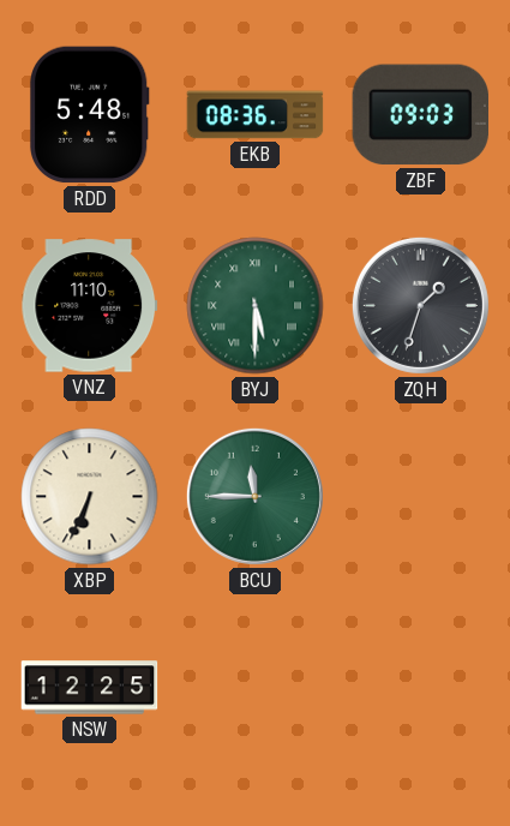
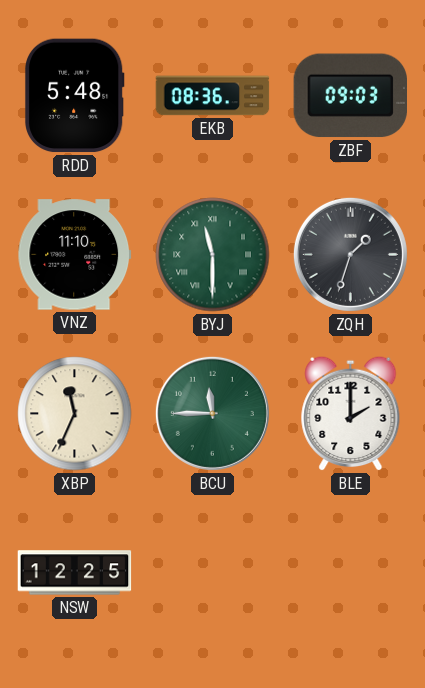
BYJ: 5:30 -> 11:30
XBP: 6:34 -> 11:34
BLE: none -> 2:00
